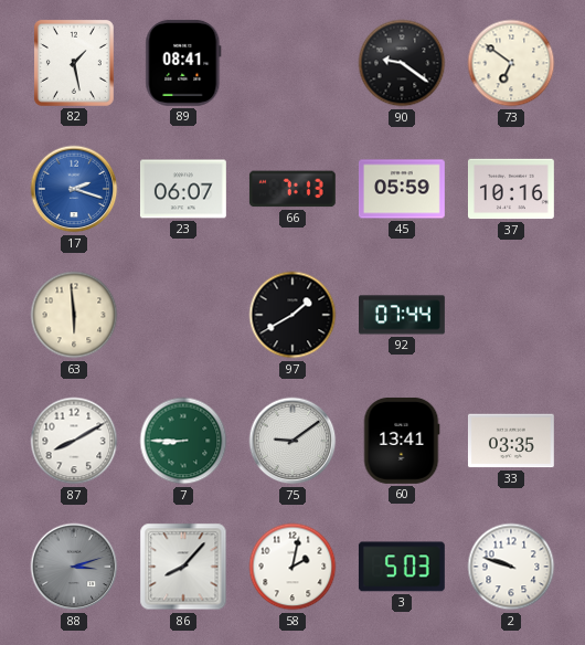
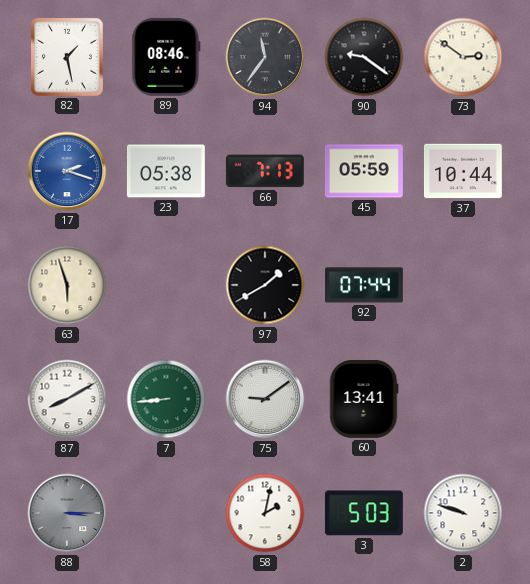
89: 08:41 -> 08:46
94: none -> 11:36
73: 6:51 -> 2:51
23: 06:07 -> 05:38
37: 10:16 -> 10:44
63: 5:59 -> 5:57
7: 8:45 -> 8:44
33: 03:35 -> none
88: 3:12 -> 3:15
86: 8:07 -> none
